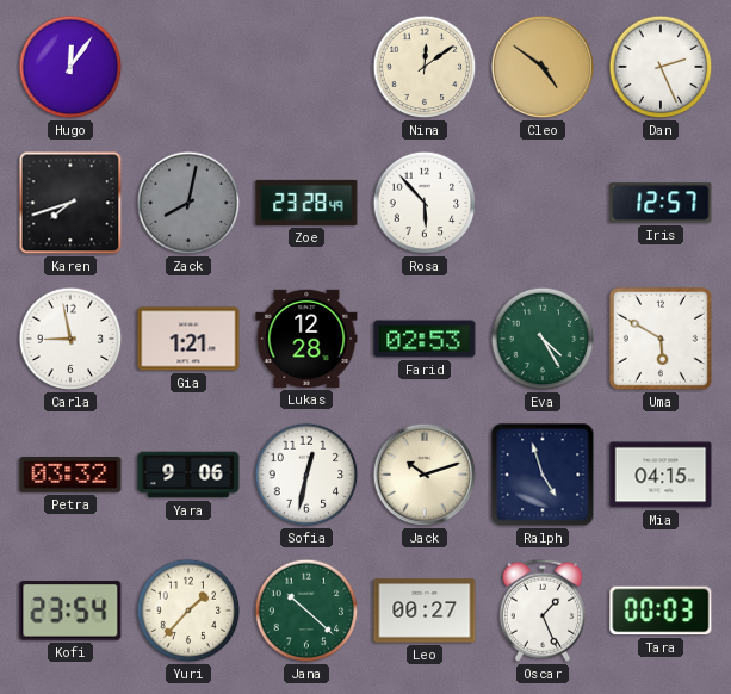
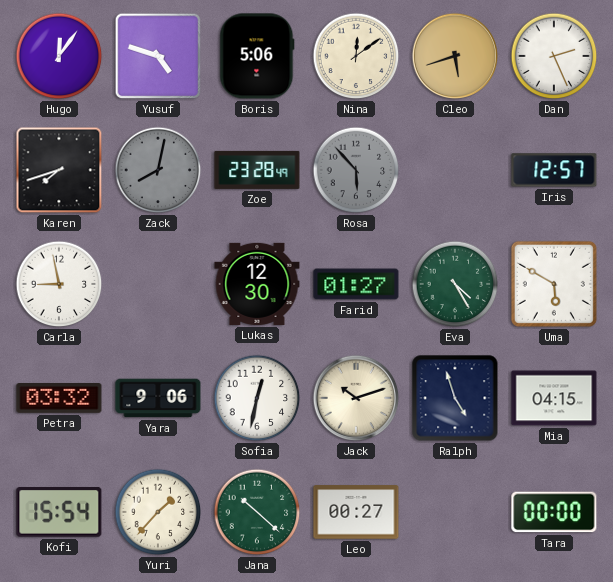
Yusuf: none -> 4:48
Boris: none -> 5:06
Cleo: 4:51 -> 5:42
Rosa dial: white -> grey
Gia: 1:21 -> none
Lukas: 12:28 -> 12:30
Farid: 02:53 -> 01:27
Kofi: 23:54 -> 15:54
Oscar: 1:26 -> none
Tara: 00:03 -> 00:00
